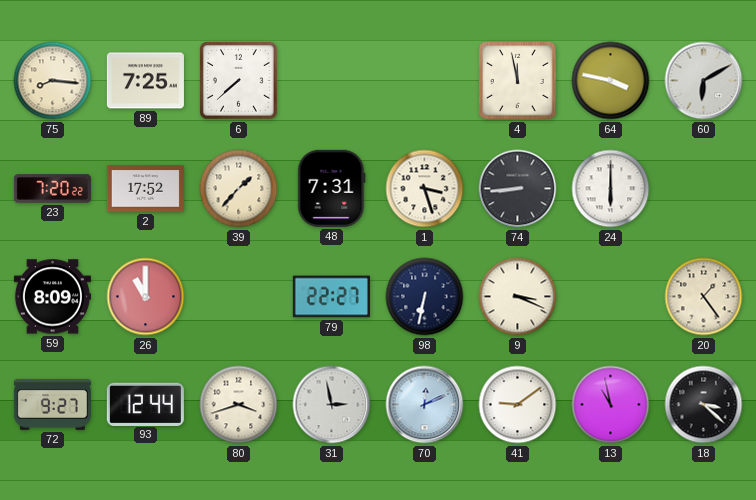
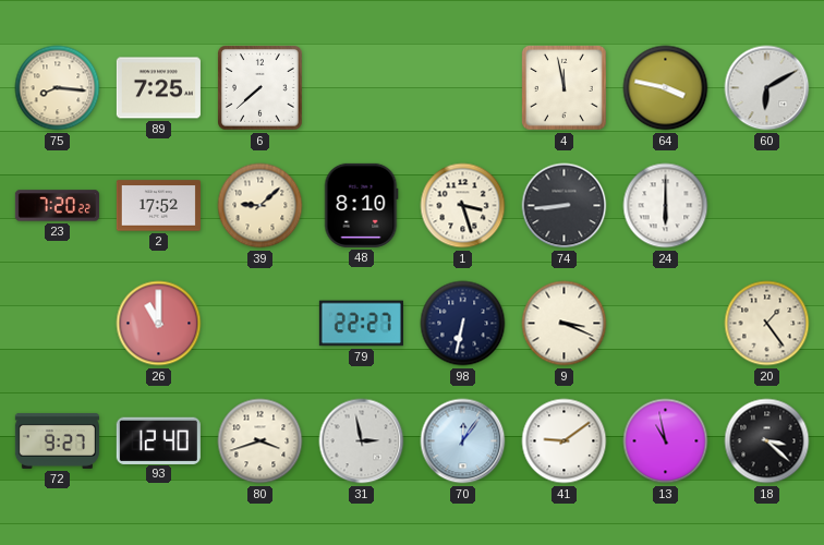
39: 1:37 -> 9:08
48: 7:31 -> 8:10
59: 8:09 -> none
93: 12:44 -> 12:40
70: 12:11 -> 12:06
